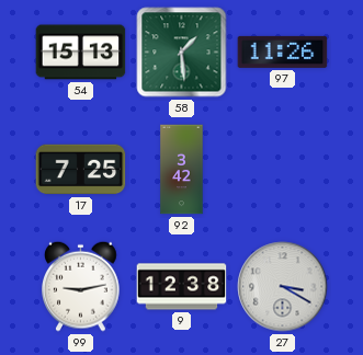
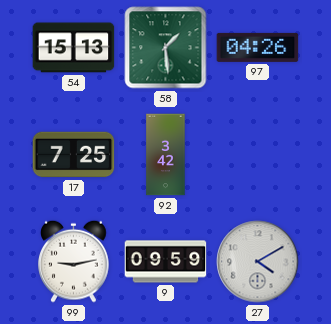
97: 11:26 -> 04:26
9: 12:38 -> 09:59
27: 3:20 -> 4:10
